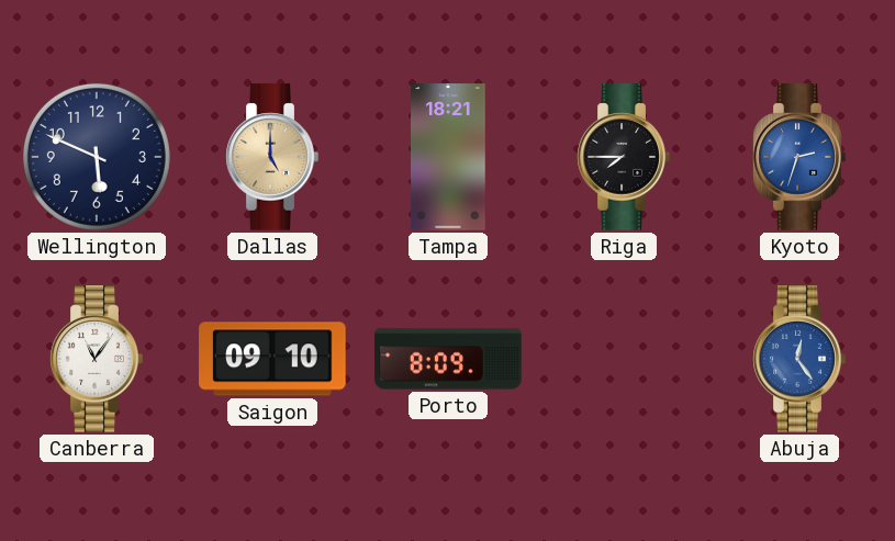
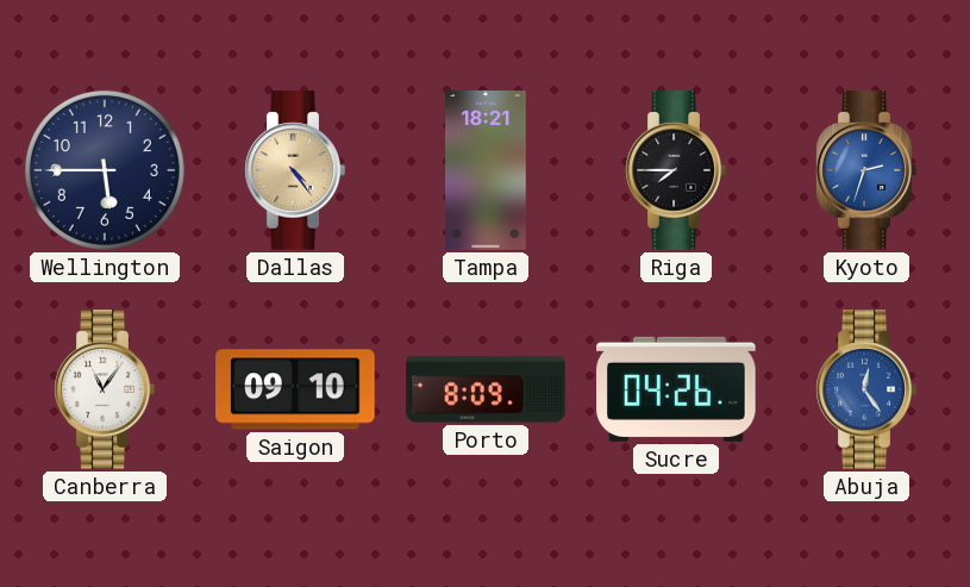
Wellington: 5:49 -> 5:45
Dallas: 5:00 -> 4:24
Sucre: none -> 04:26
